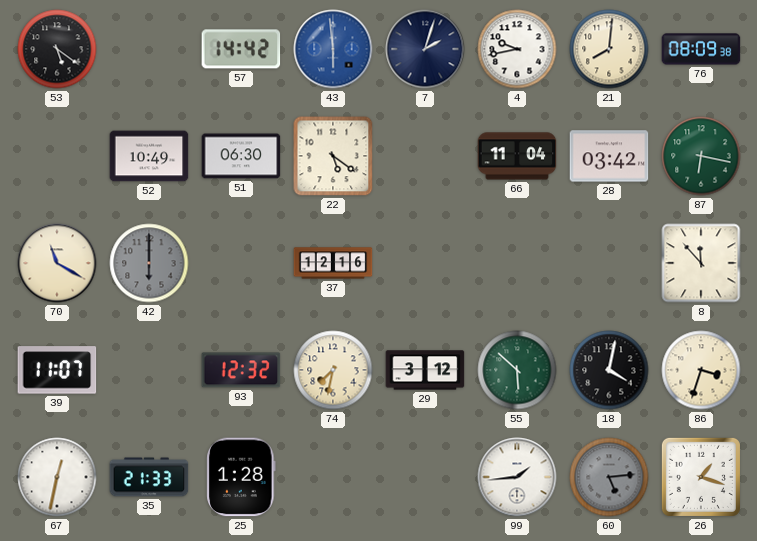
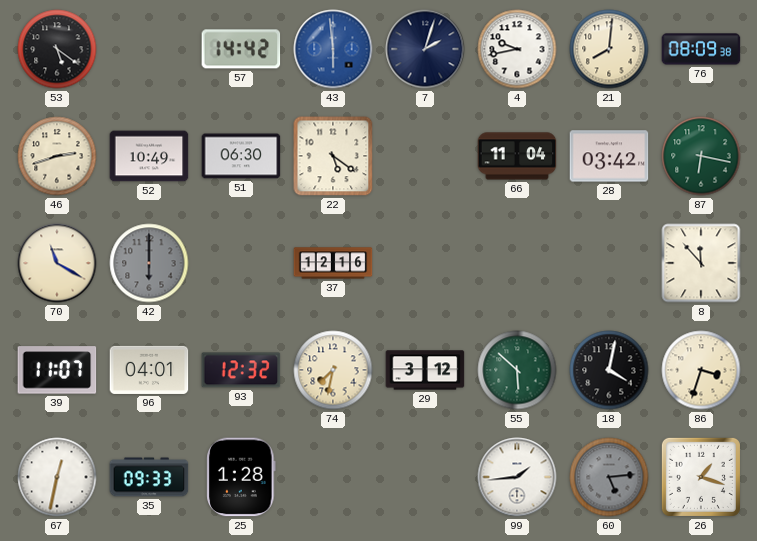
46: none -> 2:42
96: none -> 04:01
35: 21:33 -> 09:33
